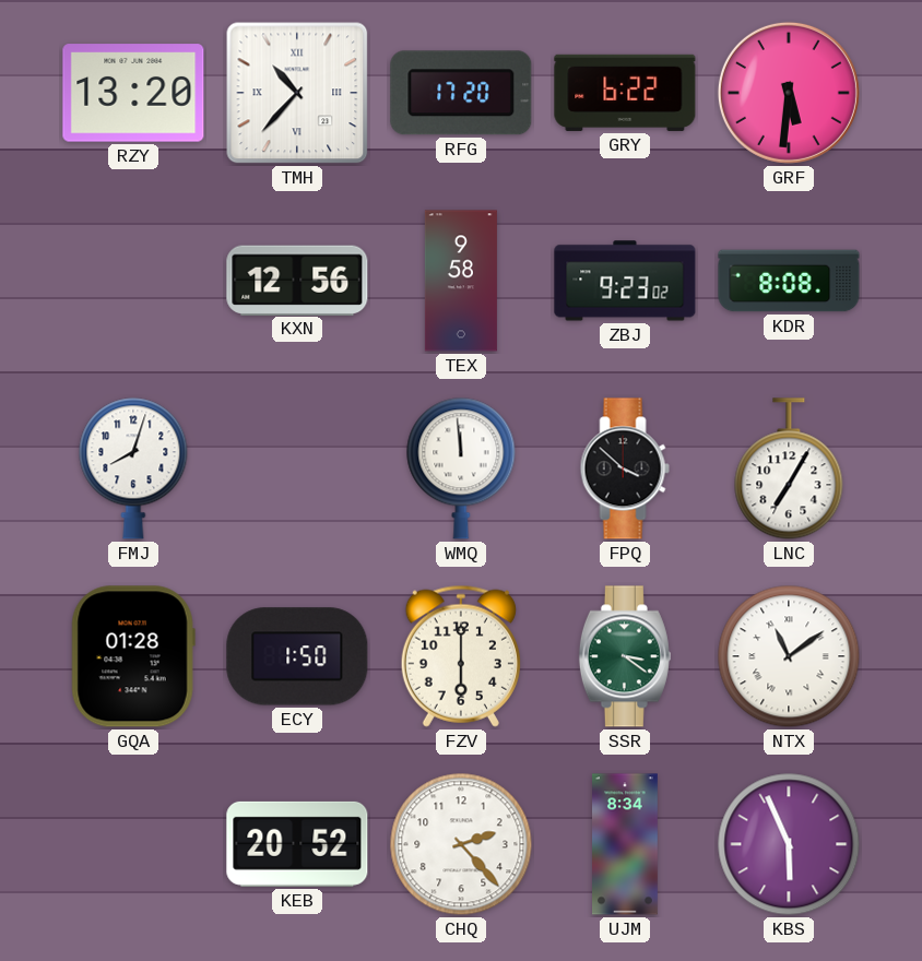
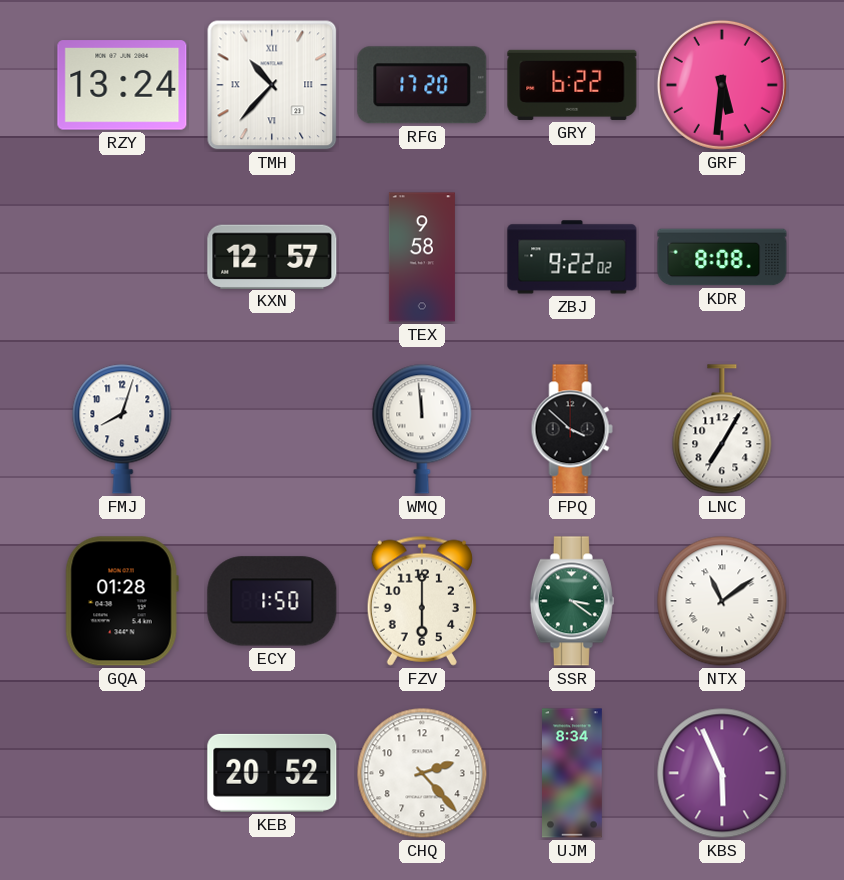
RZY: 13:20 -> 13:24
KXN: 12:56 -> 12:57
ZBJ: 9:23 -> 9:22
